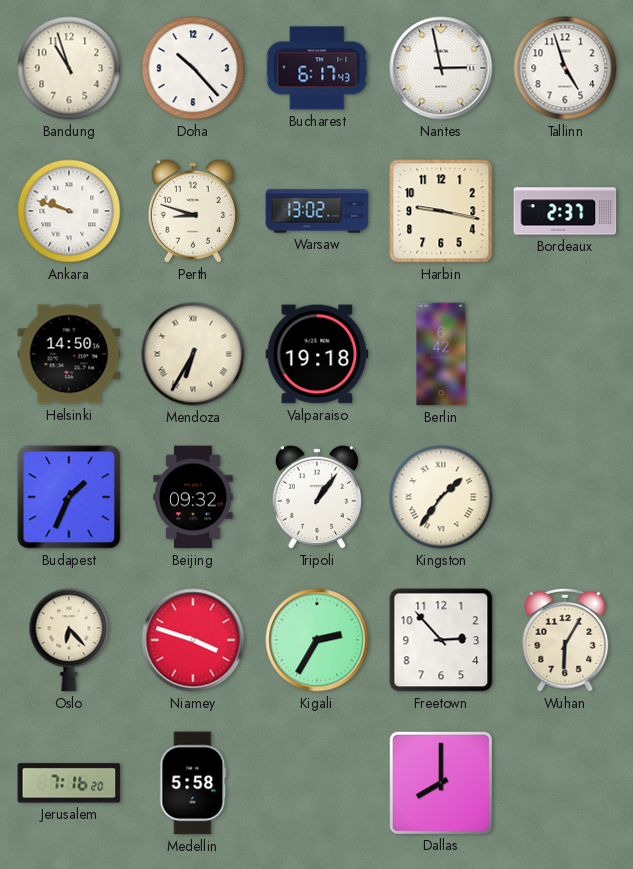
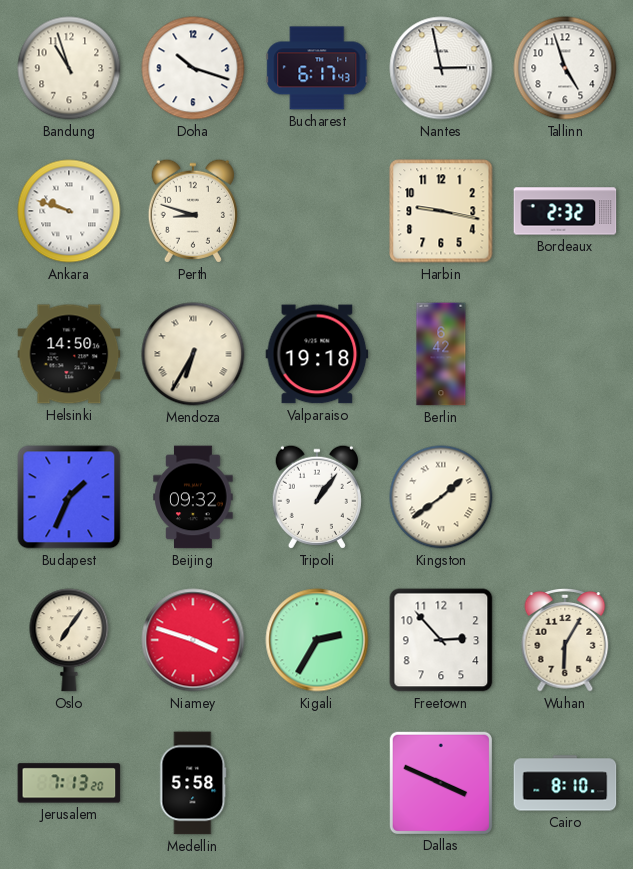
Doha: 10:23 -> 10:18
Warsaw: 13:02 -> none
Bordeaux: 2:37 -> 2:32
Kingston: 1:36 -> 1:39
Oslo: 6:23 -> 7:06
Jerusalem: 7:16 -> 7:13
Dallas: 8:00 -> 3:49
Cairo: none -> 8:10
